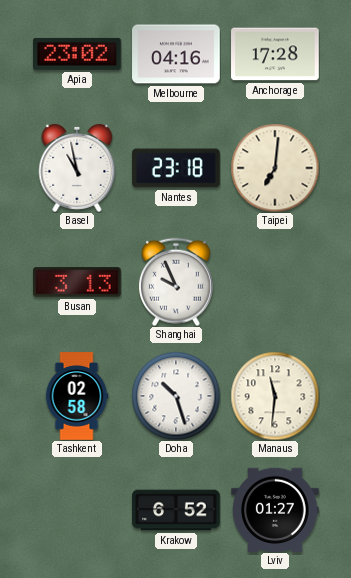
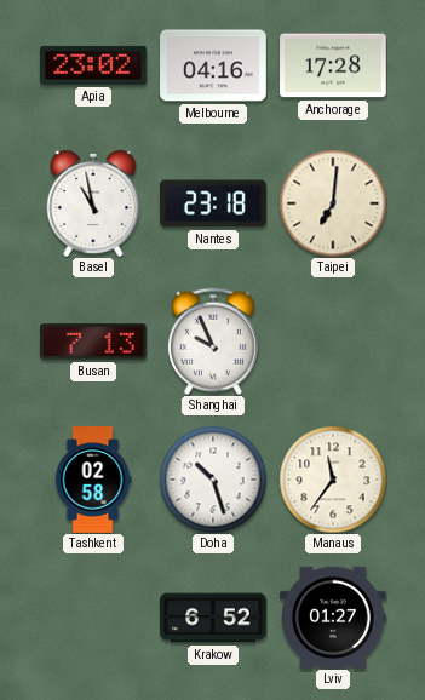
Busan: 3:13 -> 7:13
Manaus: 11:31 -> 11:36
